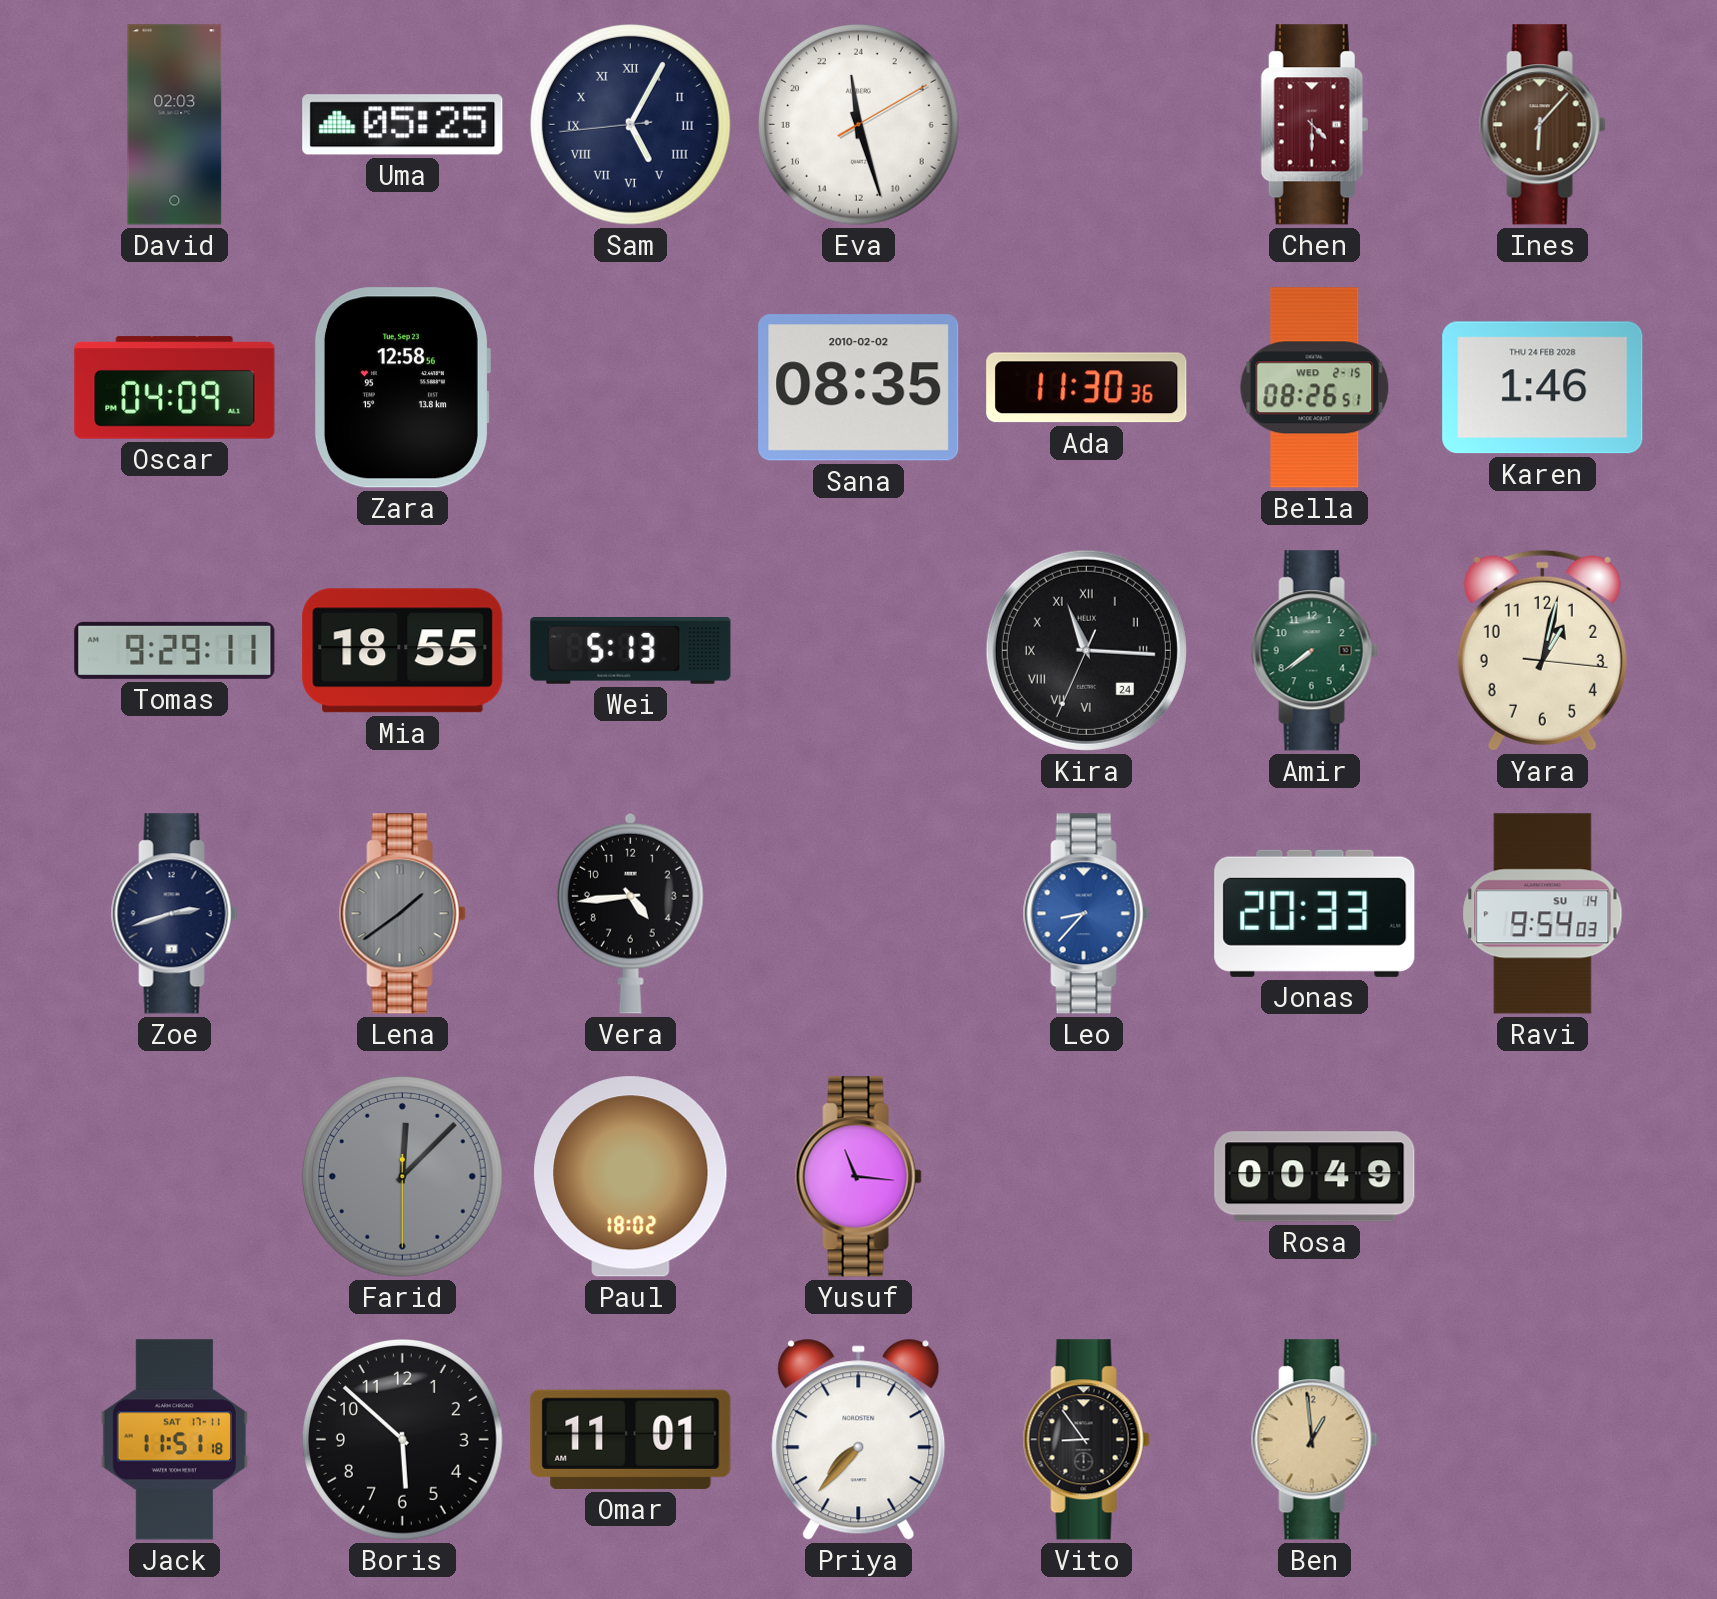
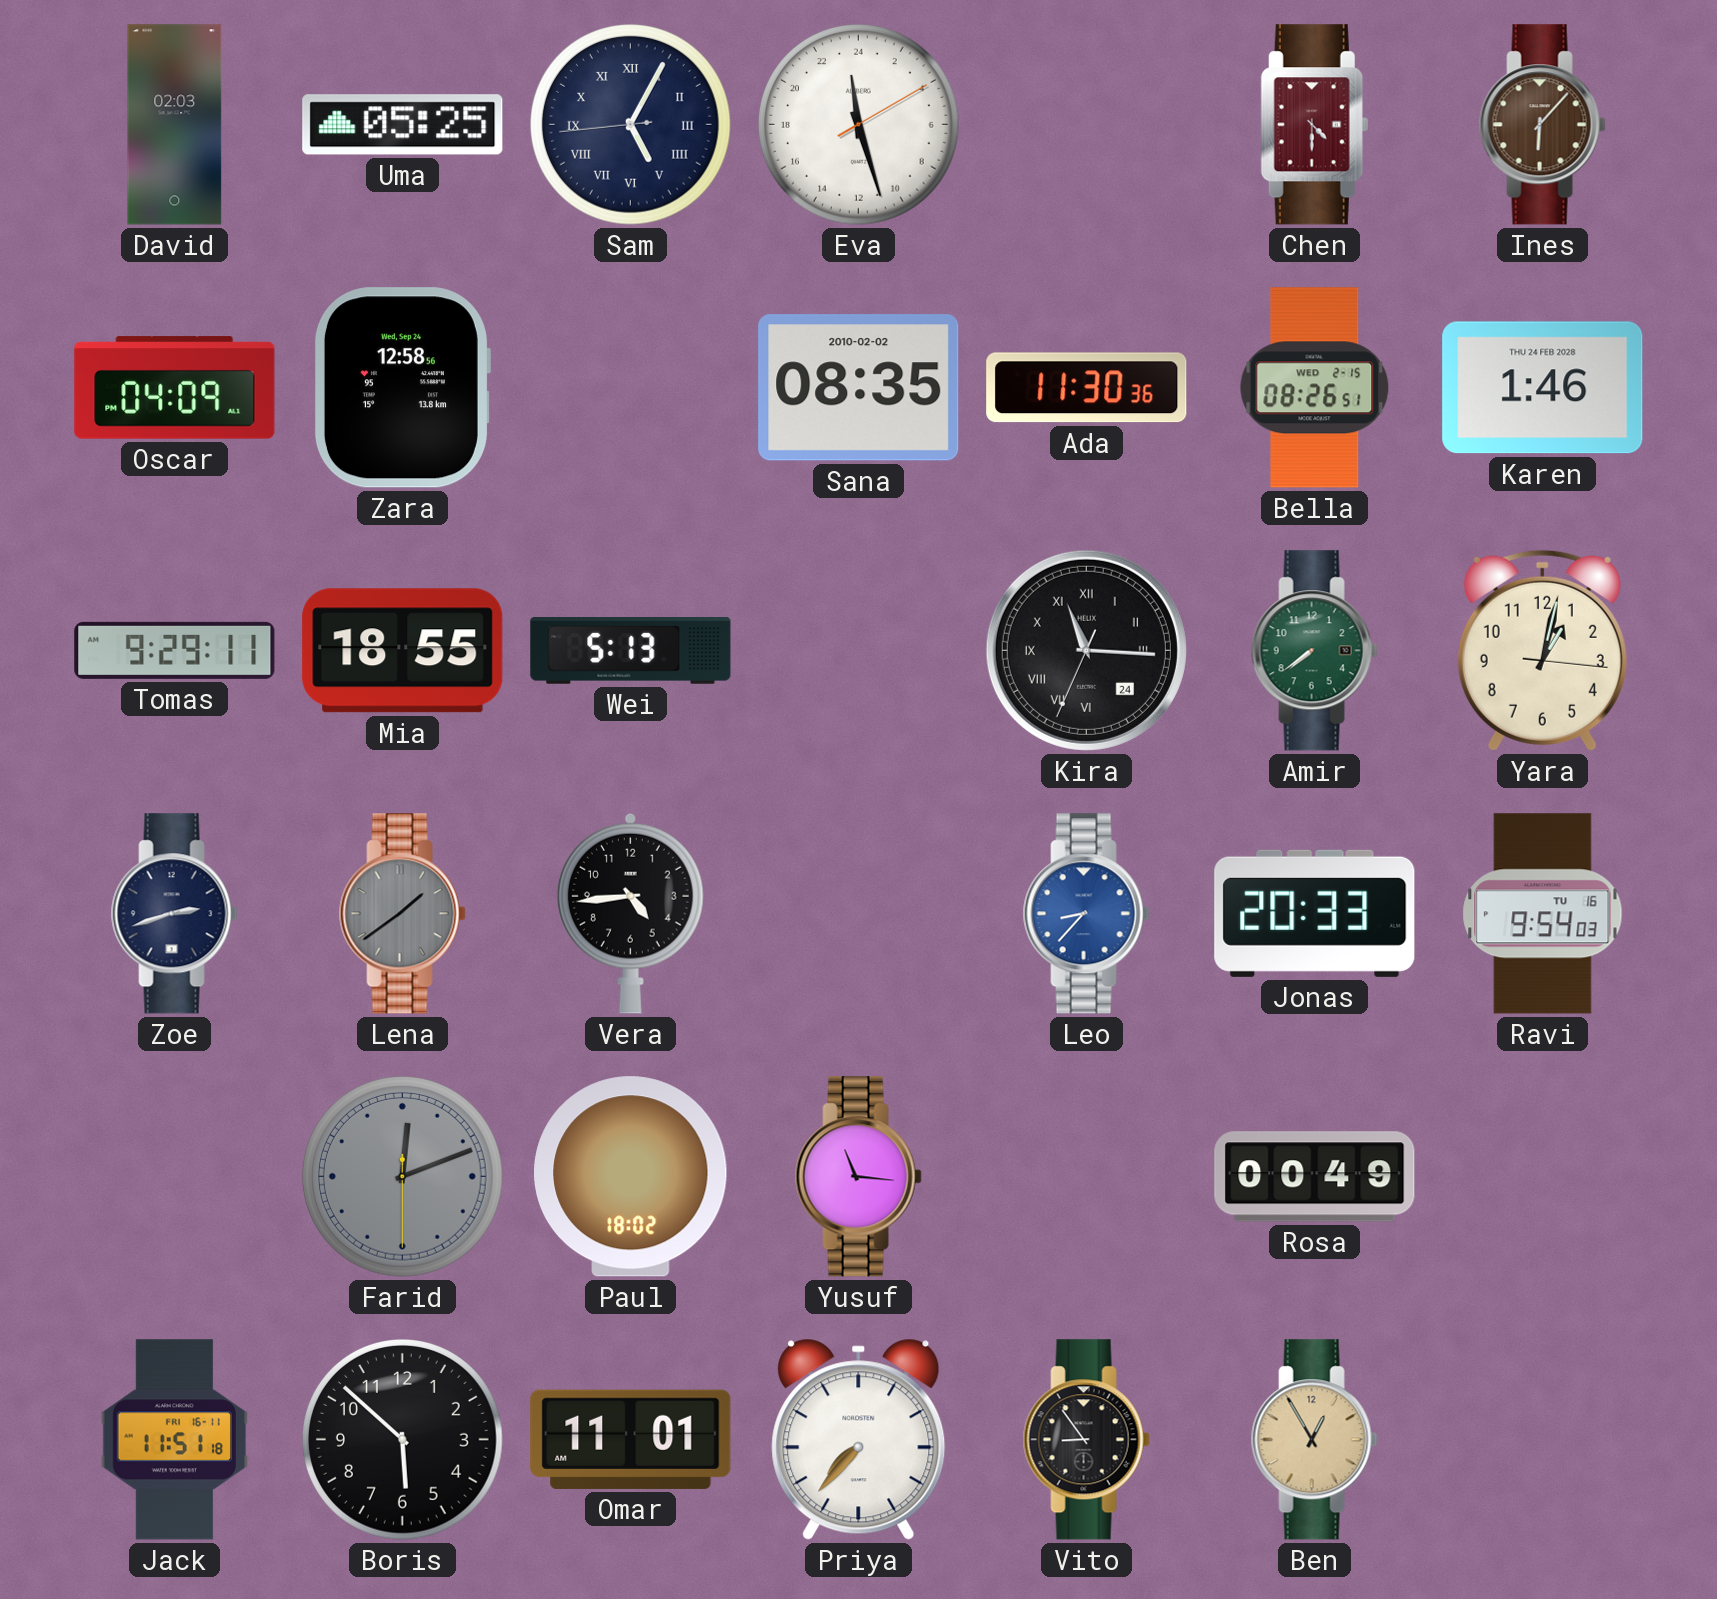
Zara date: Tue, Sep 23 -> Wed, Sep 24
Ravi date: SU 14 -> TU 16
Farid: 12:07 -> 12:11
Jack date: SAT 17-11 -> FRI 16-11
Ben: 12:59 -> 12:55
